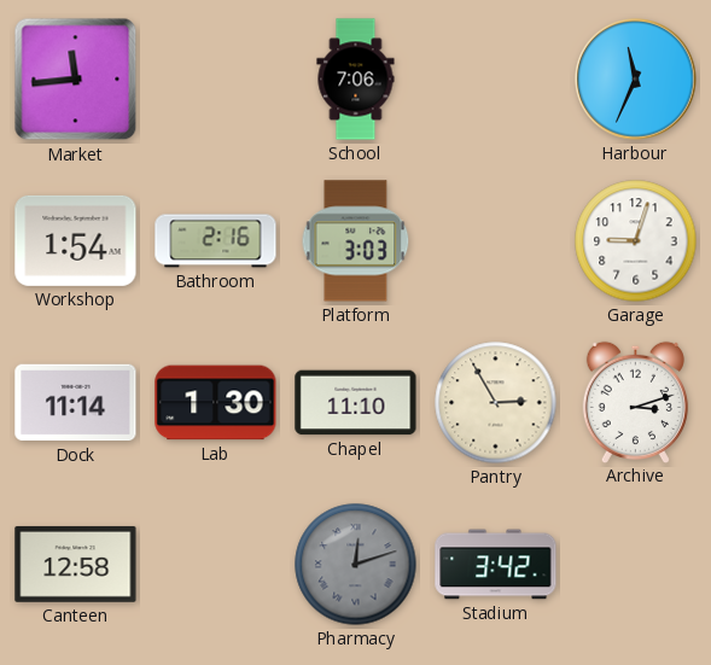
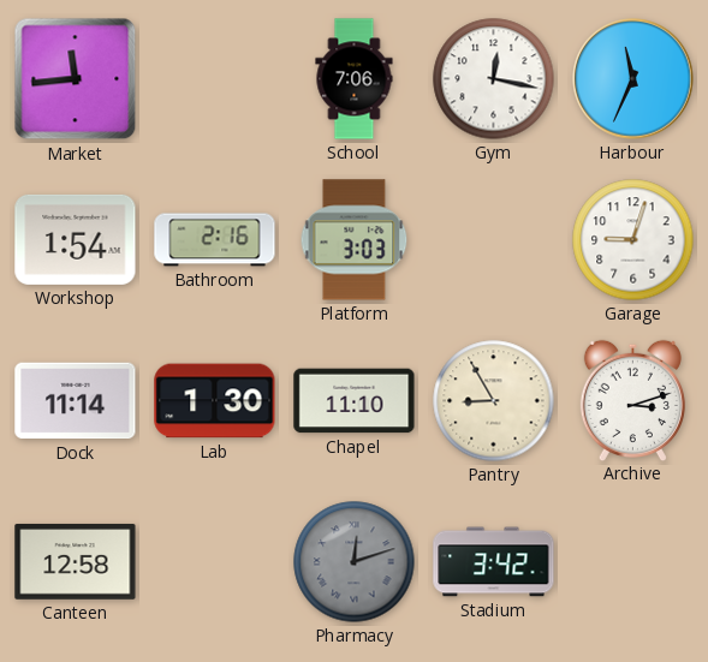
Gym: none -> 12:17
Pantry: 2:55 -> 8:55
